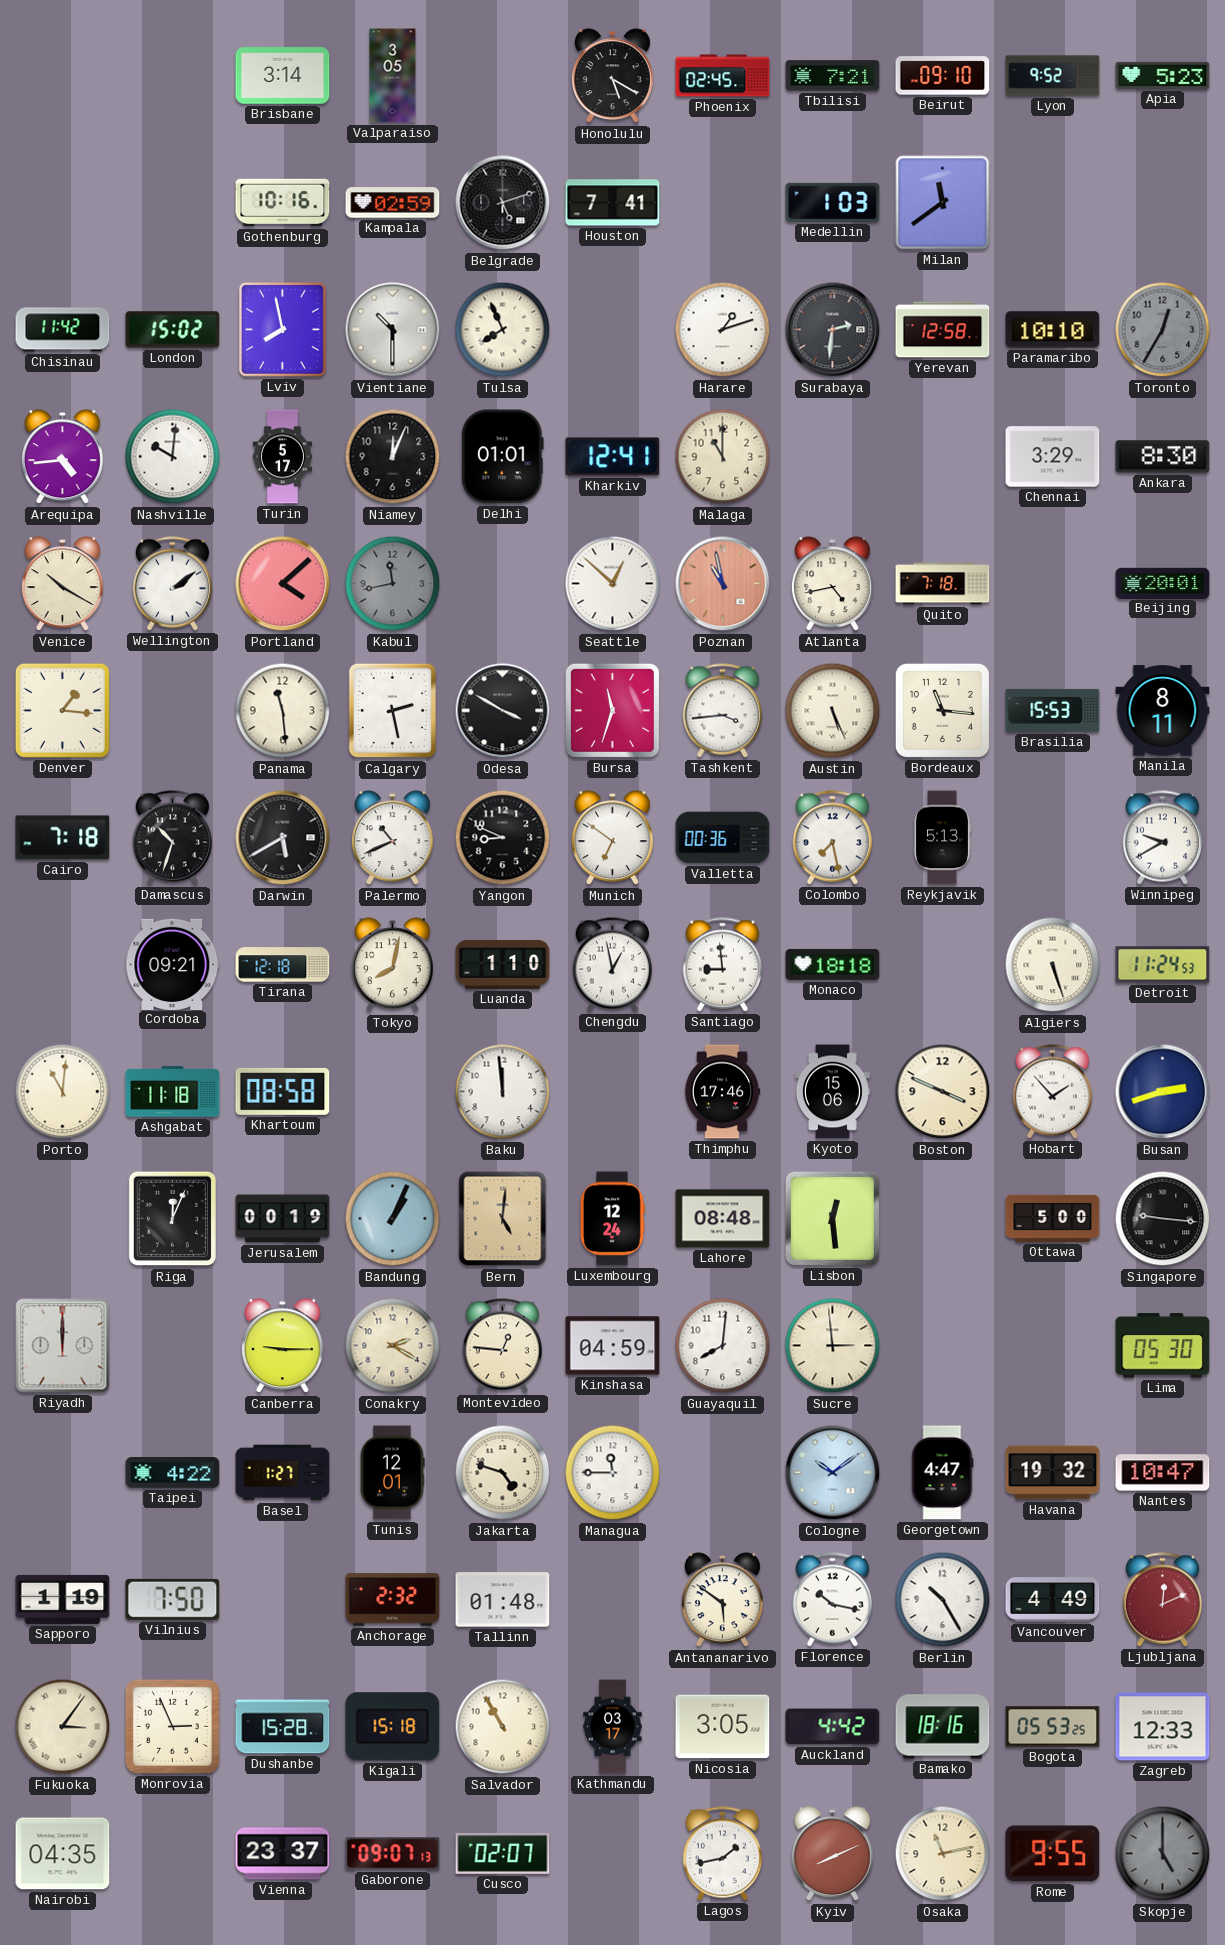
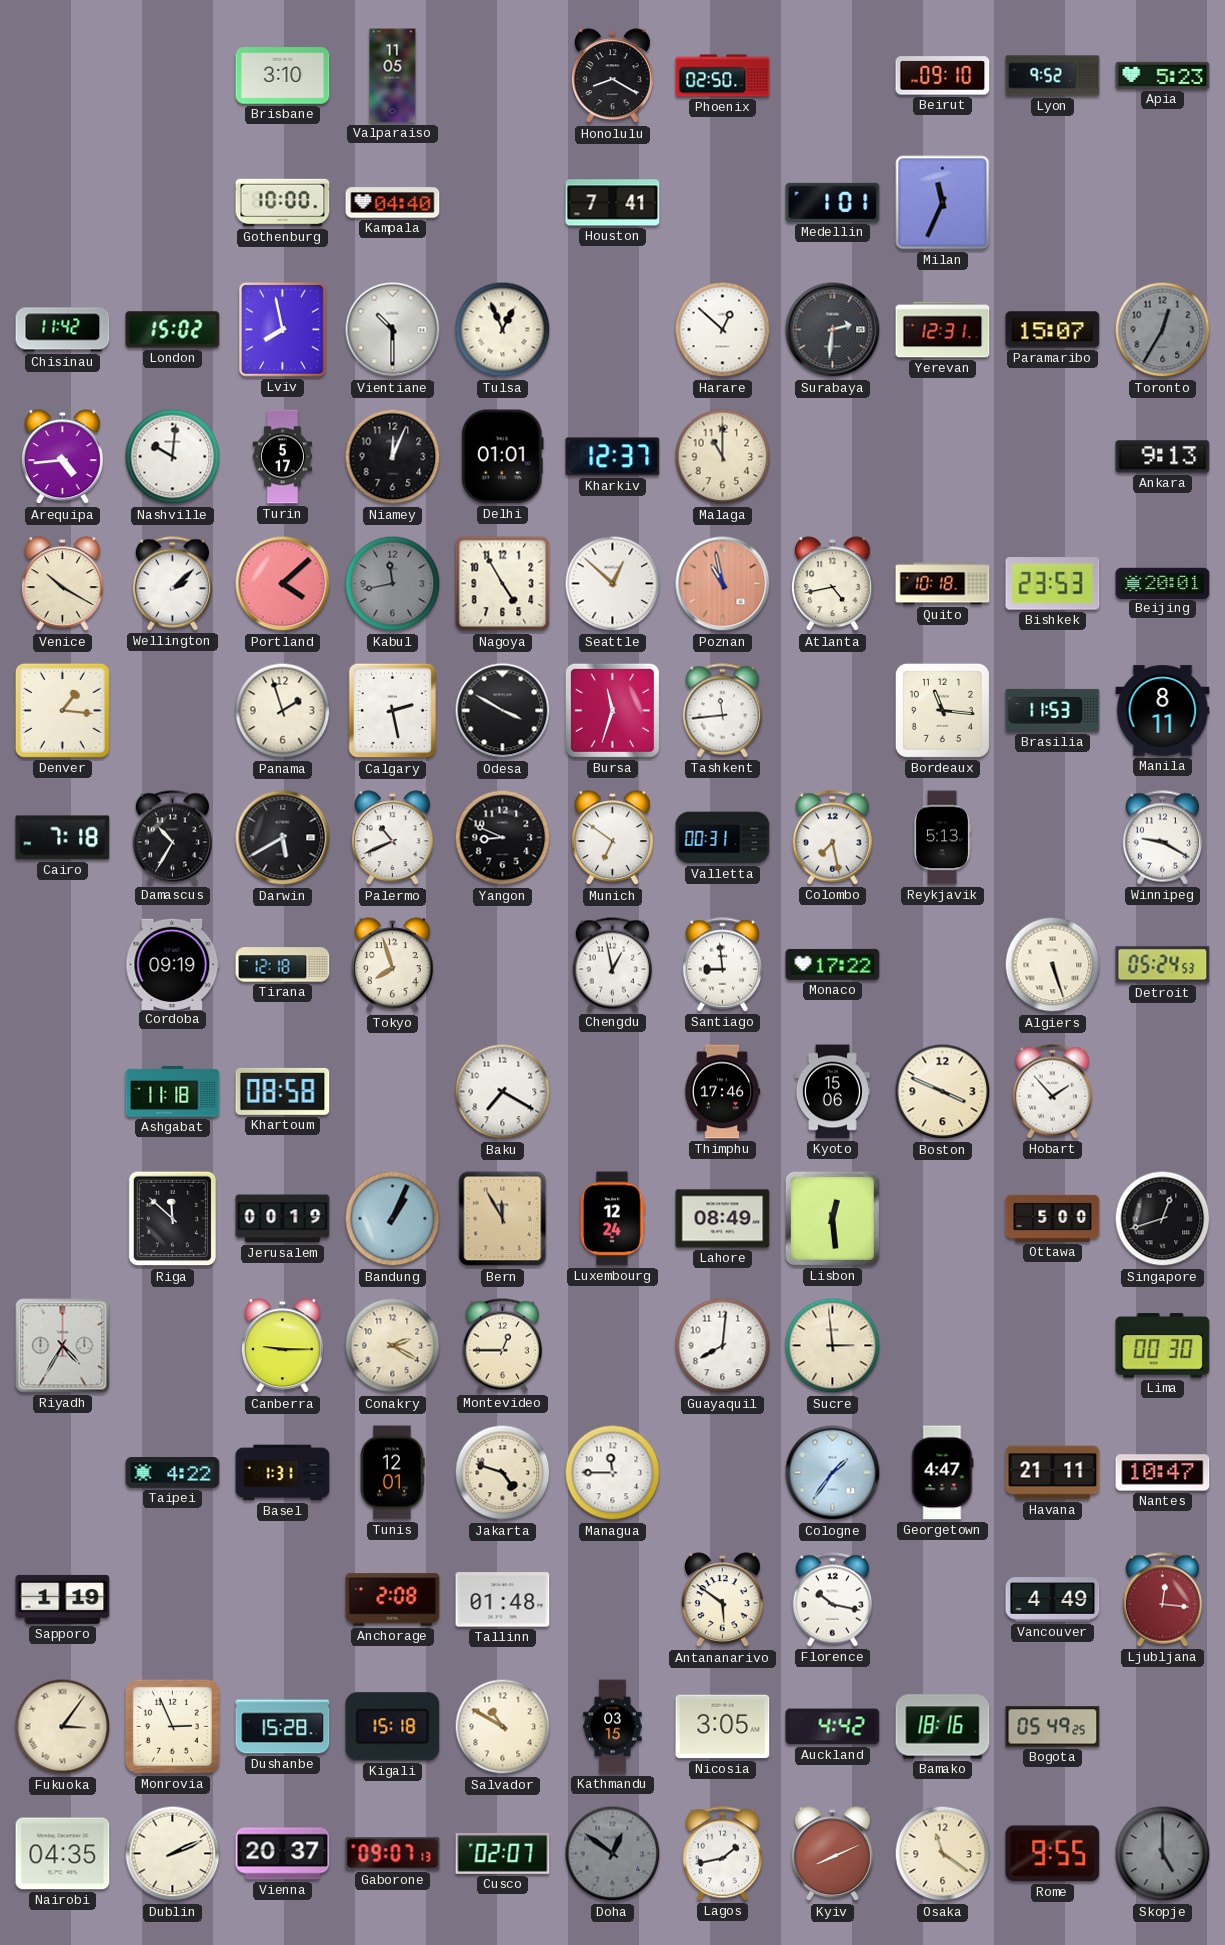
Brisbane: 3:14 -> 3:10
Valparaiso: 3:05 -> 11:05
Honolulu: 5:20 -> 8:20
Phoenix: 02:45 -> 02:50
Tbilisi: 7:21 -> none
Gothenburg: 10:16 -> 10:00
Kampala: 02:59 -> 04:40
Belgrade: 5:12 -> none
Medellin: 1:03 -> 1:01
Milan: 11:39 -> 11:34
Tulsa: 7:56 -> 12:56
Harare: 1:12 -> 12:52
Yerevan: 12:58 -> 12:31
Paramaribo: 10:10 -> 15:07
Kharkiv: 12:41 -> 12:37
Chennai: 3:29 -> none
Ankara: 8:30 -> 9:13
Wellington: 2:09 -> 2:08
Nagoya: none -> 4:55
Quito: 7:18 -> 10:18
Bishkek: none -> 23:53
Panama: 11:29 -> 1:57
Tashkent: 3:44 -> 11:44
Austin: 5:26 -> none
Brasilia: 15:53 -> 11:53
Damascus: 10:33 -> 10:35
Valletta: 00:36 -> 00:31
Winnipeg: 9:40 -> 9:20
Cordoba: 09:21 -> 09:19
Tokyo: 8:02 -> 7:57
Luanda: 1:10 -> none
Monaco: 18:18 -> 17:22
Detroit: 11:24 -> 05:24
Porto: 11:01 -> none
Baku: 11:59 -> 7:20
Busan: 2:42 -> none
Riga: 12:04 -> 11:52
Bern: 5:01 -> 11:55
Lahore: 08:48 -> 08:49
Singapore: 9:16 -> 12:42
Riyadh: 12:00 -> 4:35
Montevideo: 12:46 -> 12:45
Kinshasa: 04:59 -> none
Lima: 05:30 -> 00:30
Basel: 1:27 -> 1:31
Cologne: 10:09 -> 1:36
Havana: 19:32 -> 21:11
Vilnius: 7:50 -> none
Anchorage: 2:32 -> 2:08
Berlin: 10:25 -> none
Ljubljana: 12:11 -> 12:16
Salvador: 10:55 -> 10:50
Kathmandu: 03:17 -> 03:15
Bogota: 05:53 -> 05:49
Zagreb: 12:33 -> none
Dublin: none -> 2:11
Vienna: 23:37 -> 20:37
Doha: none -> 12:51
Osaka: 11:13 -> 11:21
